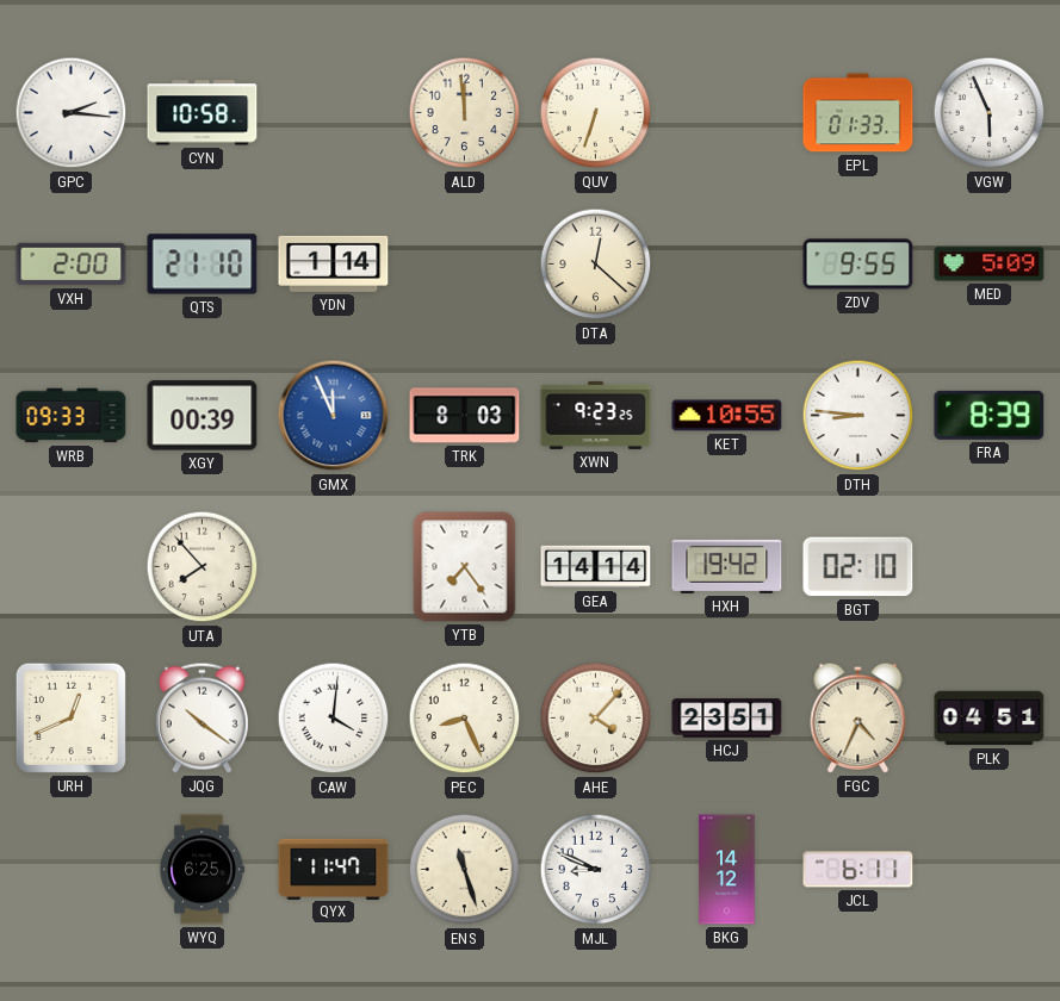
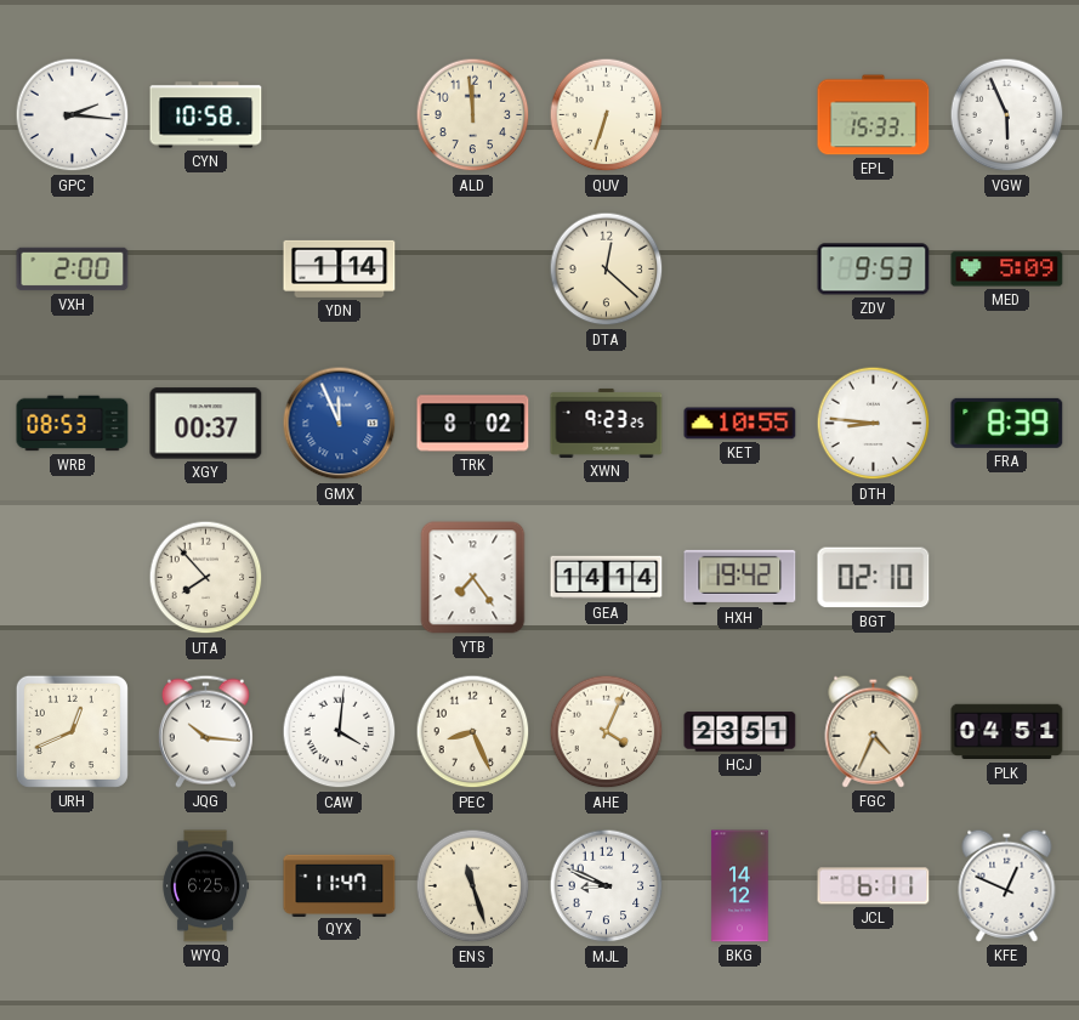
EPL: 01:33 -> 15:33
QTS: 21:10 -> none
ZDV: 9:55 -> 9:53
WRB: 09:33 -> 08:53
XGY: 00:39 -> 00:37
TRK: 8:03 -> 8:02
JQG: 10:21 -> 10:16
AHE: 4:07 -> 4:04
KFE: none -> 12:49
